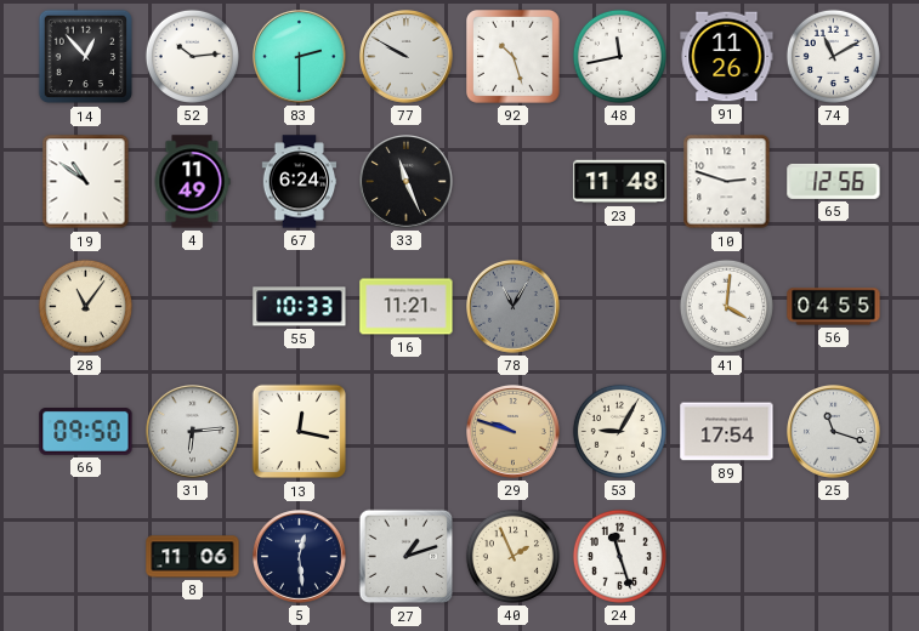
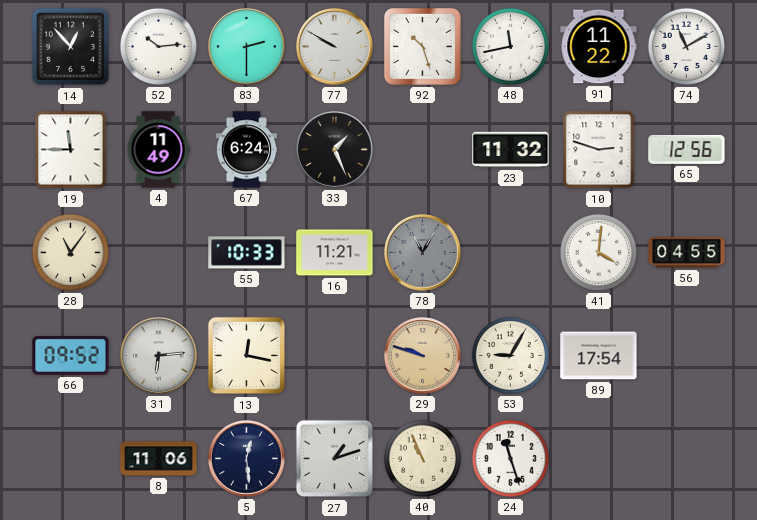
91: 11:26 -> 11:22
19: 10:51 -> 11:45
33: 11:26 -> 1:26
23: 11:48 -> 11:32
66: 09:50 -> 09:52
25: 11:18 -> none
40: 1:56 -> 10:56
